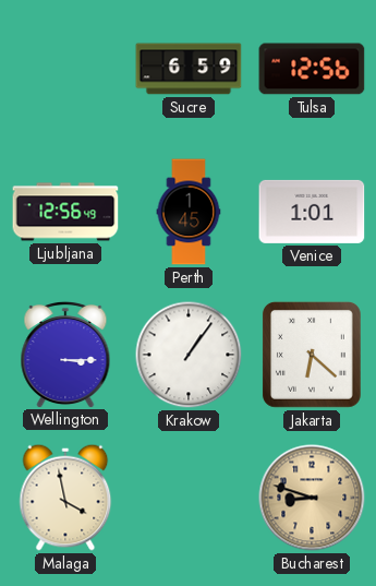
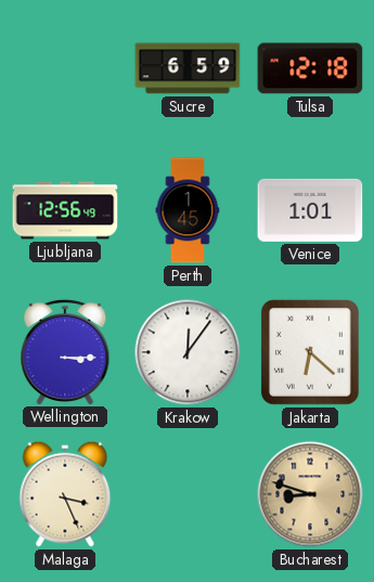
Tulsa: 12:56 -> 12:18
Krakow: 1:06 -> 12:06
Malaga: 3:58 -> 3:26
